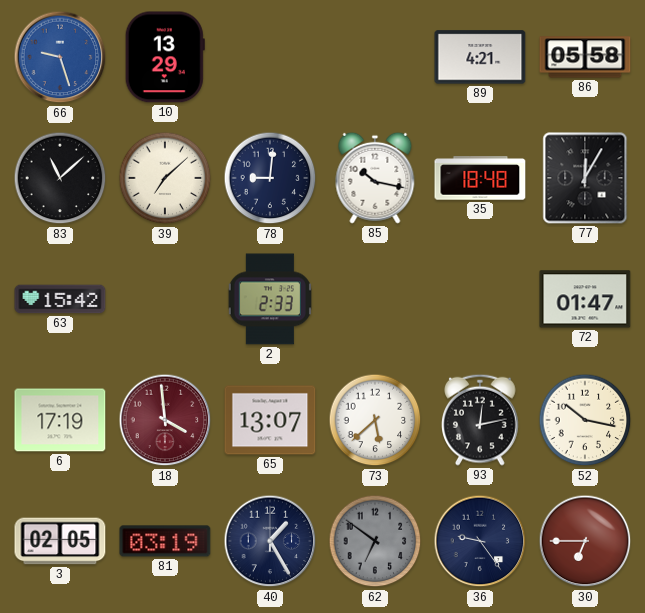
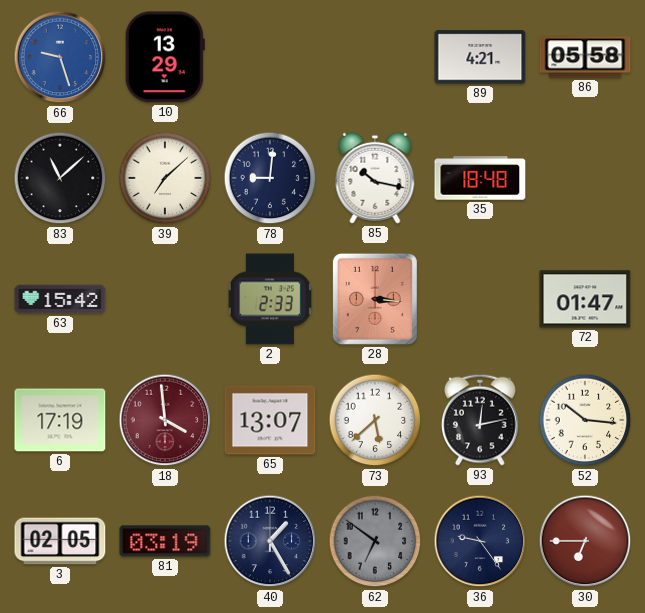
77: 12:05 -> none
28: none -> 3:16
52: 10:17 -> 10:16
